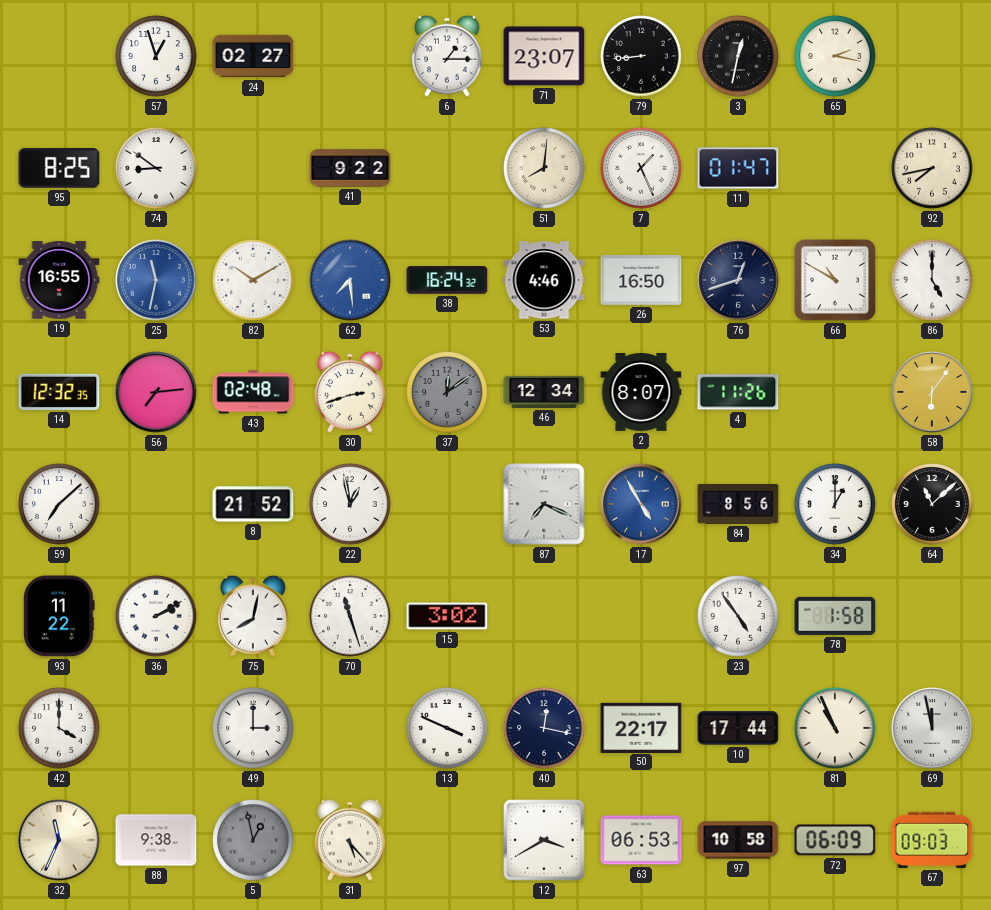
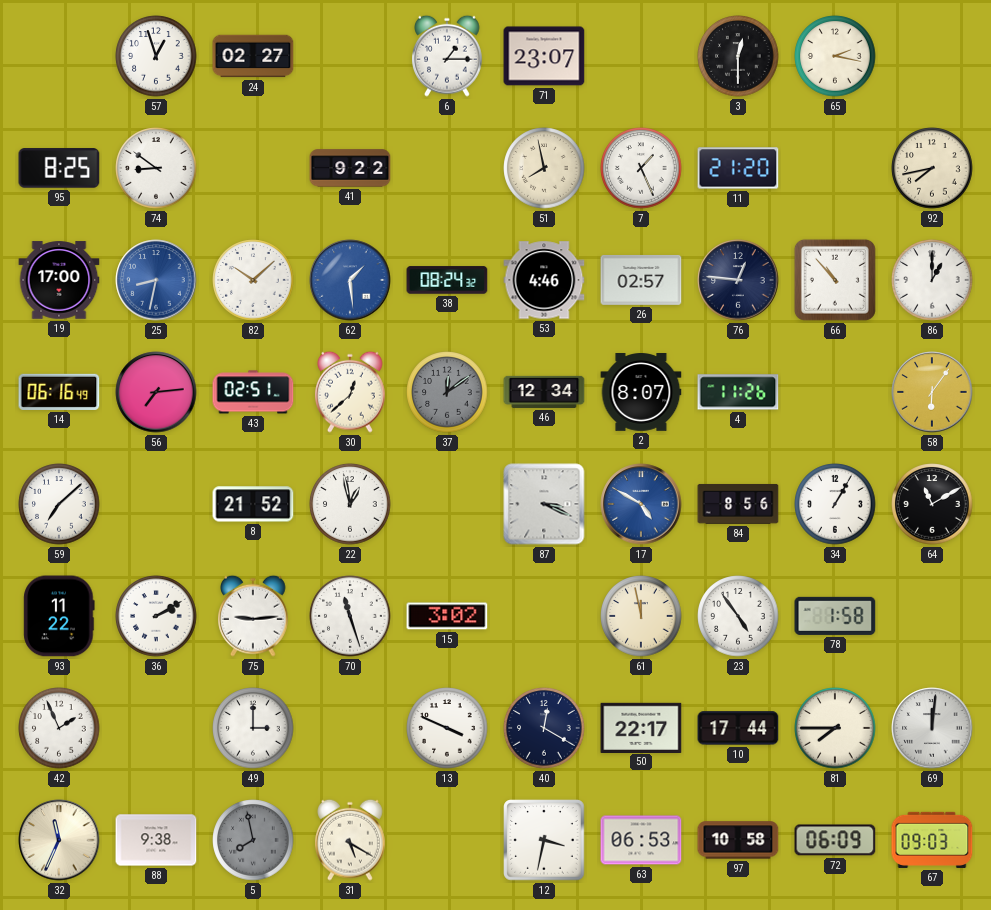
79: 8:44 -> none
3: 12:32 -> 12:30
51: 8:01 -> 7:58
11: 01:47 -> 21:20
19: 16:55 -> 17:00
25: 11:32 -> 8:32
82: 10:10 -> 10:08
62: 7:29 -> 1:29
38: 16:24 -> 08:24
26: 16:50 -> 02:57
76: 12:42 -> 12:46
66: 10:50 -> 10:53
86: 5:00 -> 1:00
14: 12:32 -> 06:16
43: 02:48 -> 02:51
30: 2:42 -> 12:38
87: 7:19 -> 3:19
17: 4:55 -> 4:50
34: 1:00 -> 1:05
64: 11:08 -> 11:10
75: 8:02 -> 9:14
61: none -> 11:58
42: 4:00 -> 1:56
40: 12:17 -> 12:20
81: 10:56 -> 7:45
69: 11:58 -> 12:01
5: 12:58 -> 7:58
31: 5:23 -> 5:20
12: 3:40 -> 3:32
